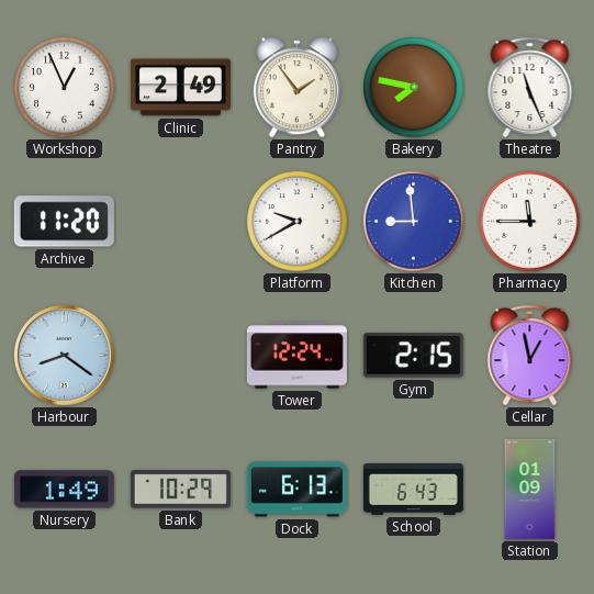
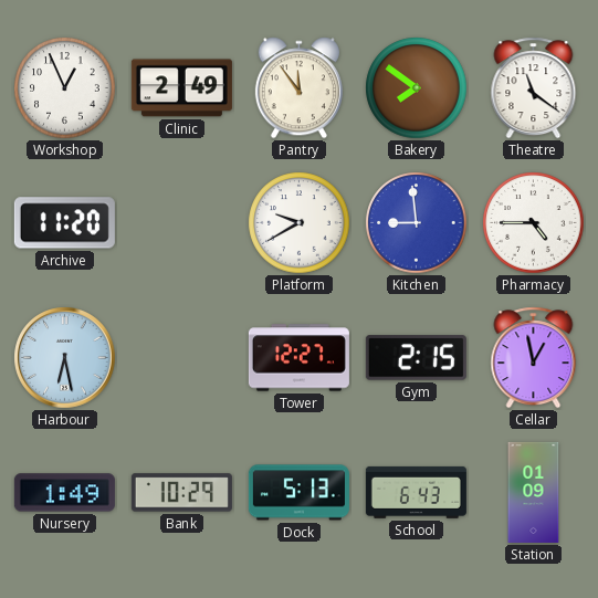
Pantry: 1:54 -> 11:54
Bakery: 7:47 -> 7:51
Theatre: 11:26 -> 11:21
Pharmacy: 11:45 -> 4:45
Harbour: 8:21 -> 6:28
Tower: 12:24 -> 12:27
Dock: 6:13 -> 5:13
